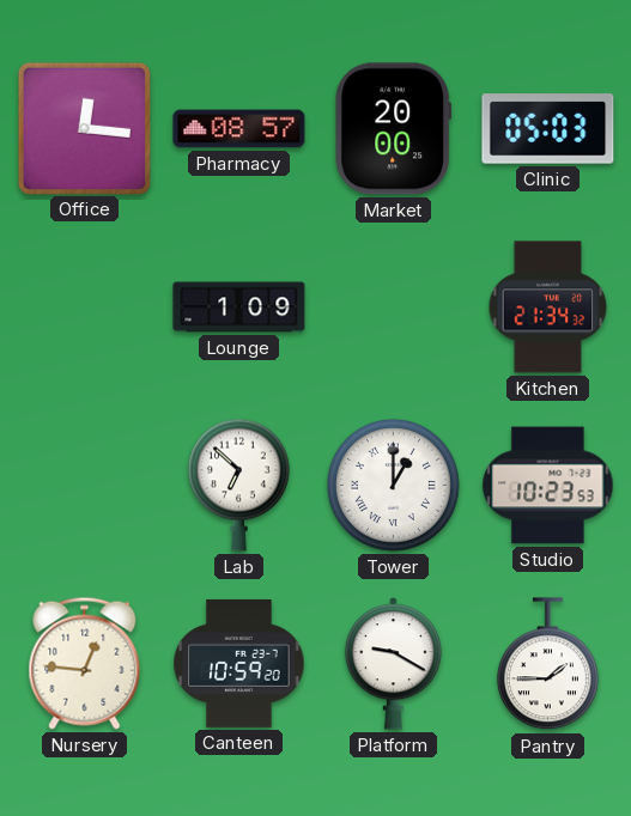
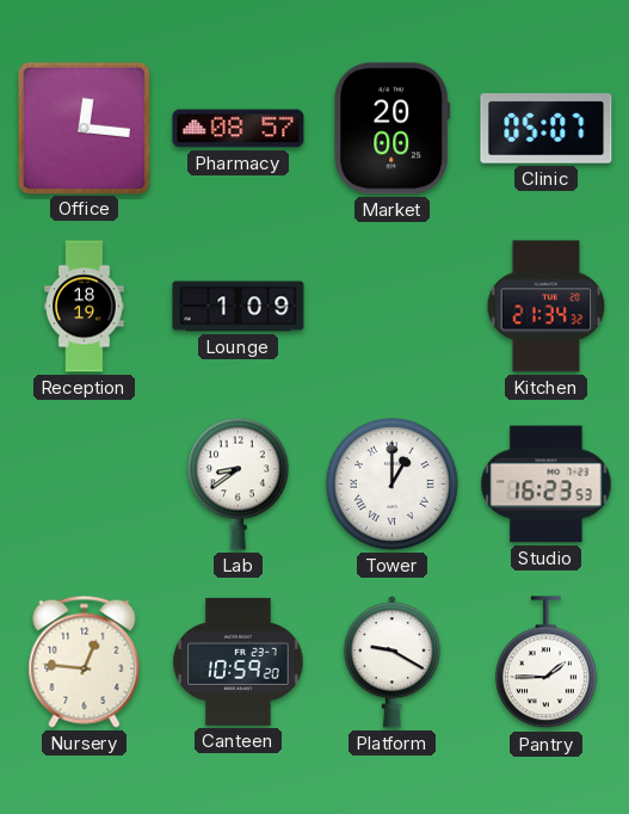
Clinic: 05:03 -> 05:07
Reception: none -> 18:19
Lab: 6:52 -> 8:39
Studio: 10:23 -> 16:23
